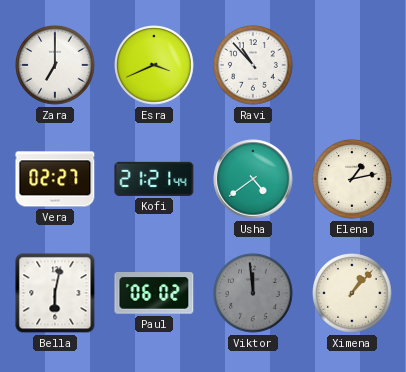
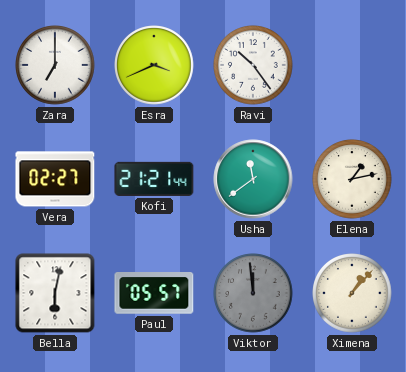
Ravi: 10:53 -> 10:24
Usha: 4:39 -> 11:39
Paul: 06:02 -> 05:57
